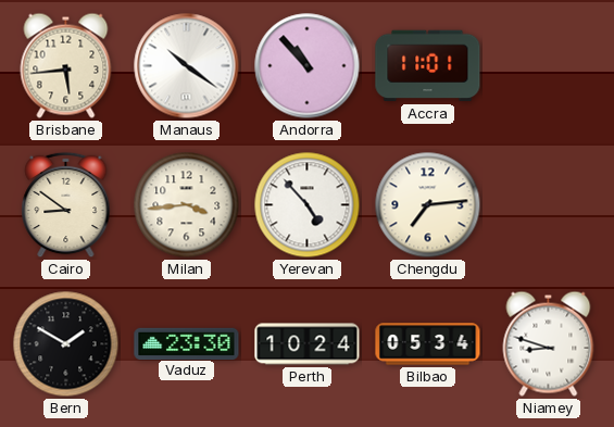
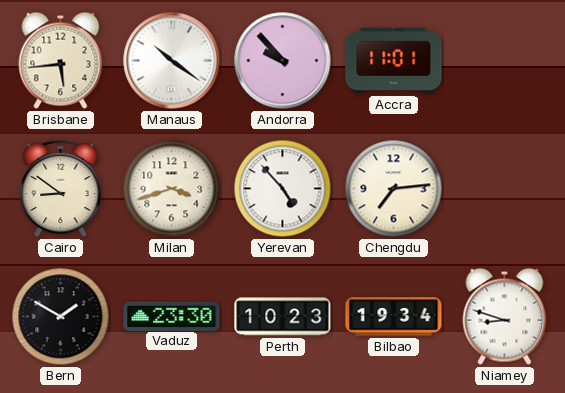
Andorra: 10:53 -> 9:53
Milan: 3:44 -> 3:42
Perth: 10:24 -> 10:23
Bilbao: 05:34 -> 19:34
